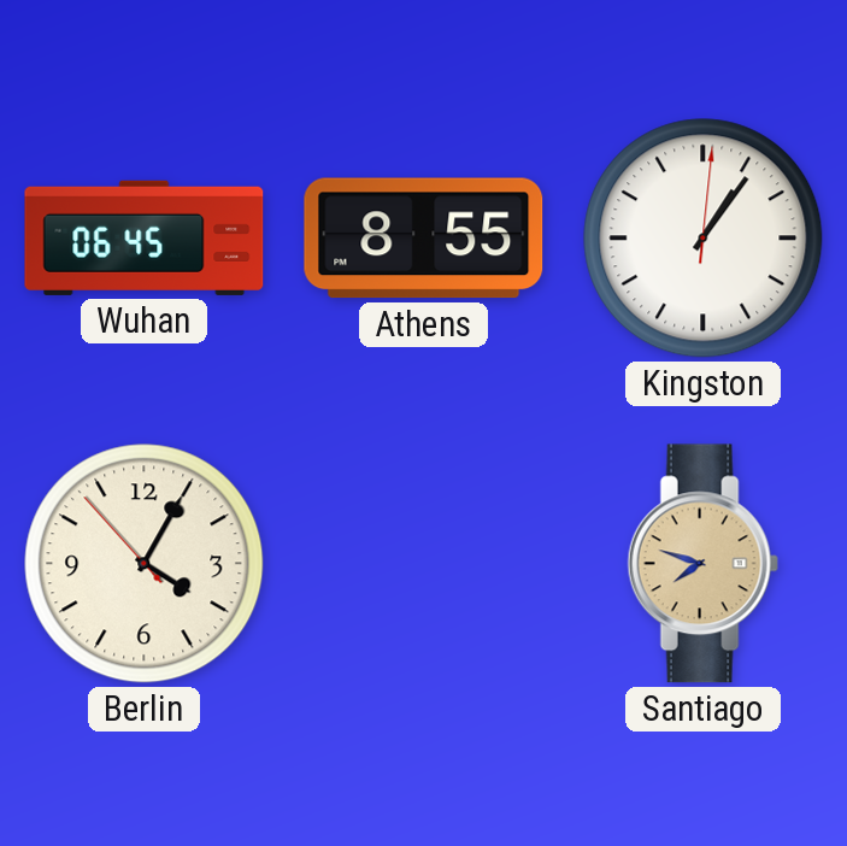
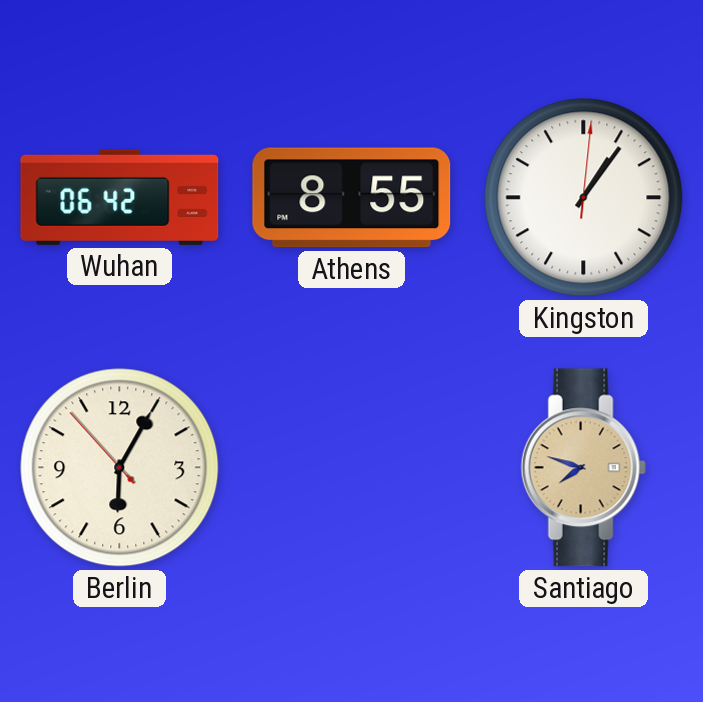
Wuhan: 06:45 -> 06:42
Berlin: 4:04 -> 6:04
